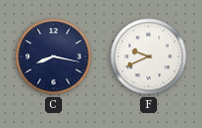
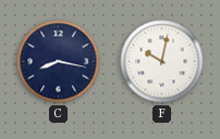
F: 9:41 -> 10:02
